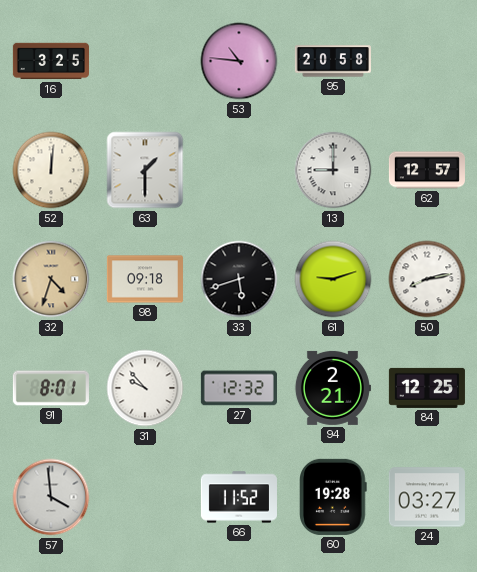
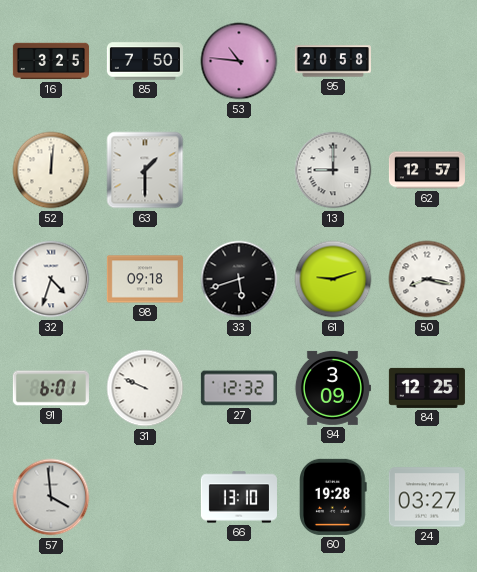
85: none -> 7:50
32 dial: champagne -> white
50: 8:13 -> 8:17
91: 8:01 -> 6:01
31: 9:53 -> 9:49
94: 2:21 -> 3:09
66: 11:52 -> 13:10
